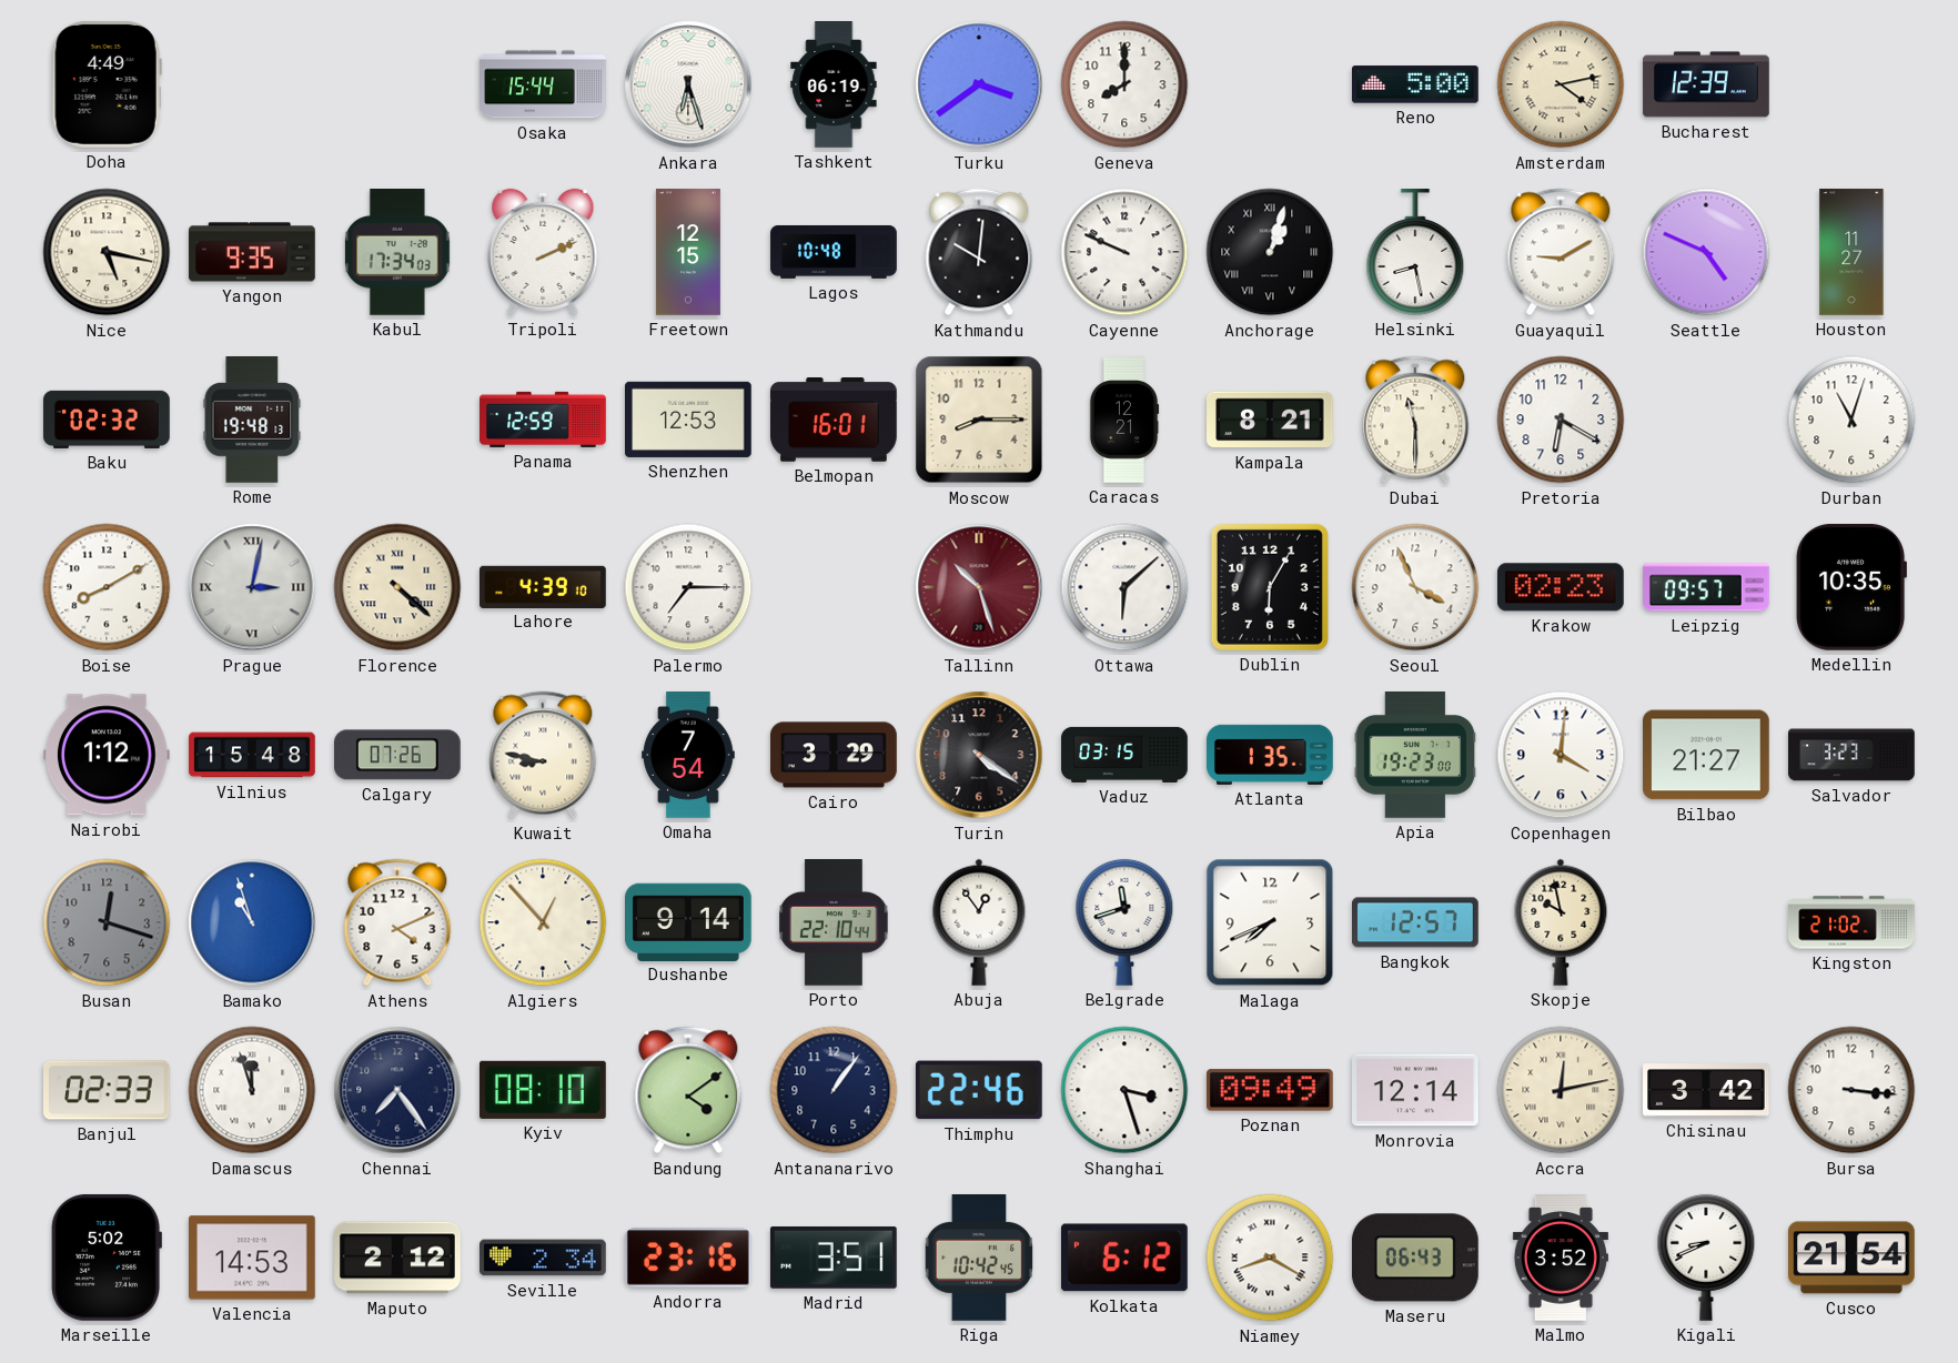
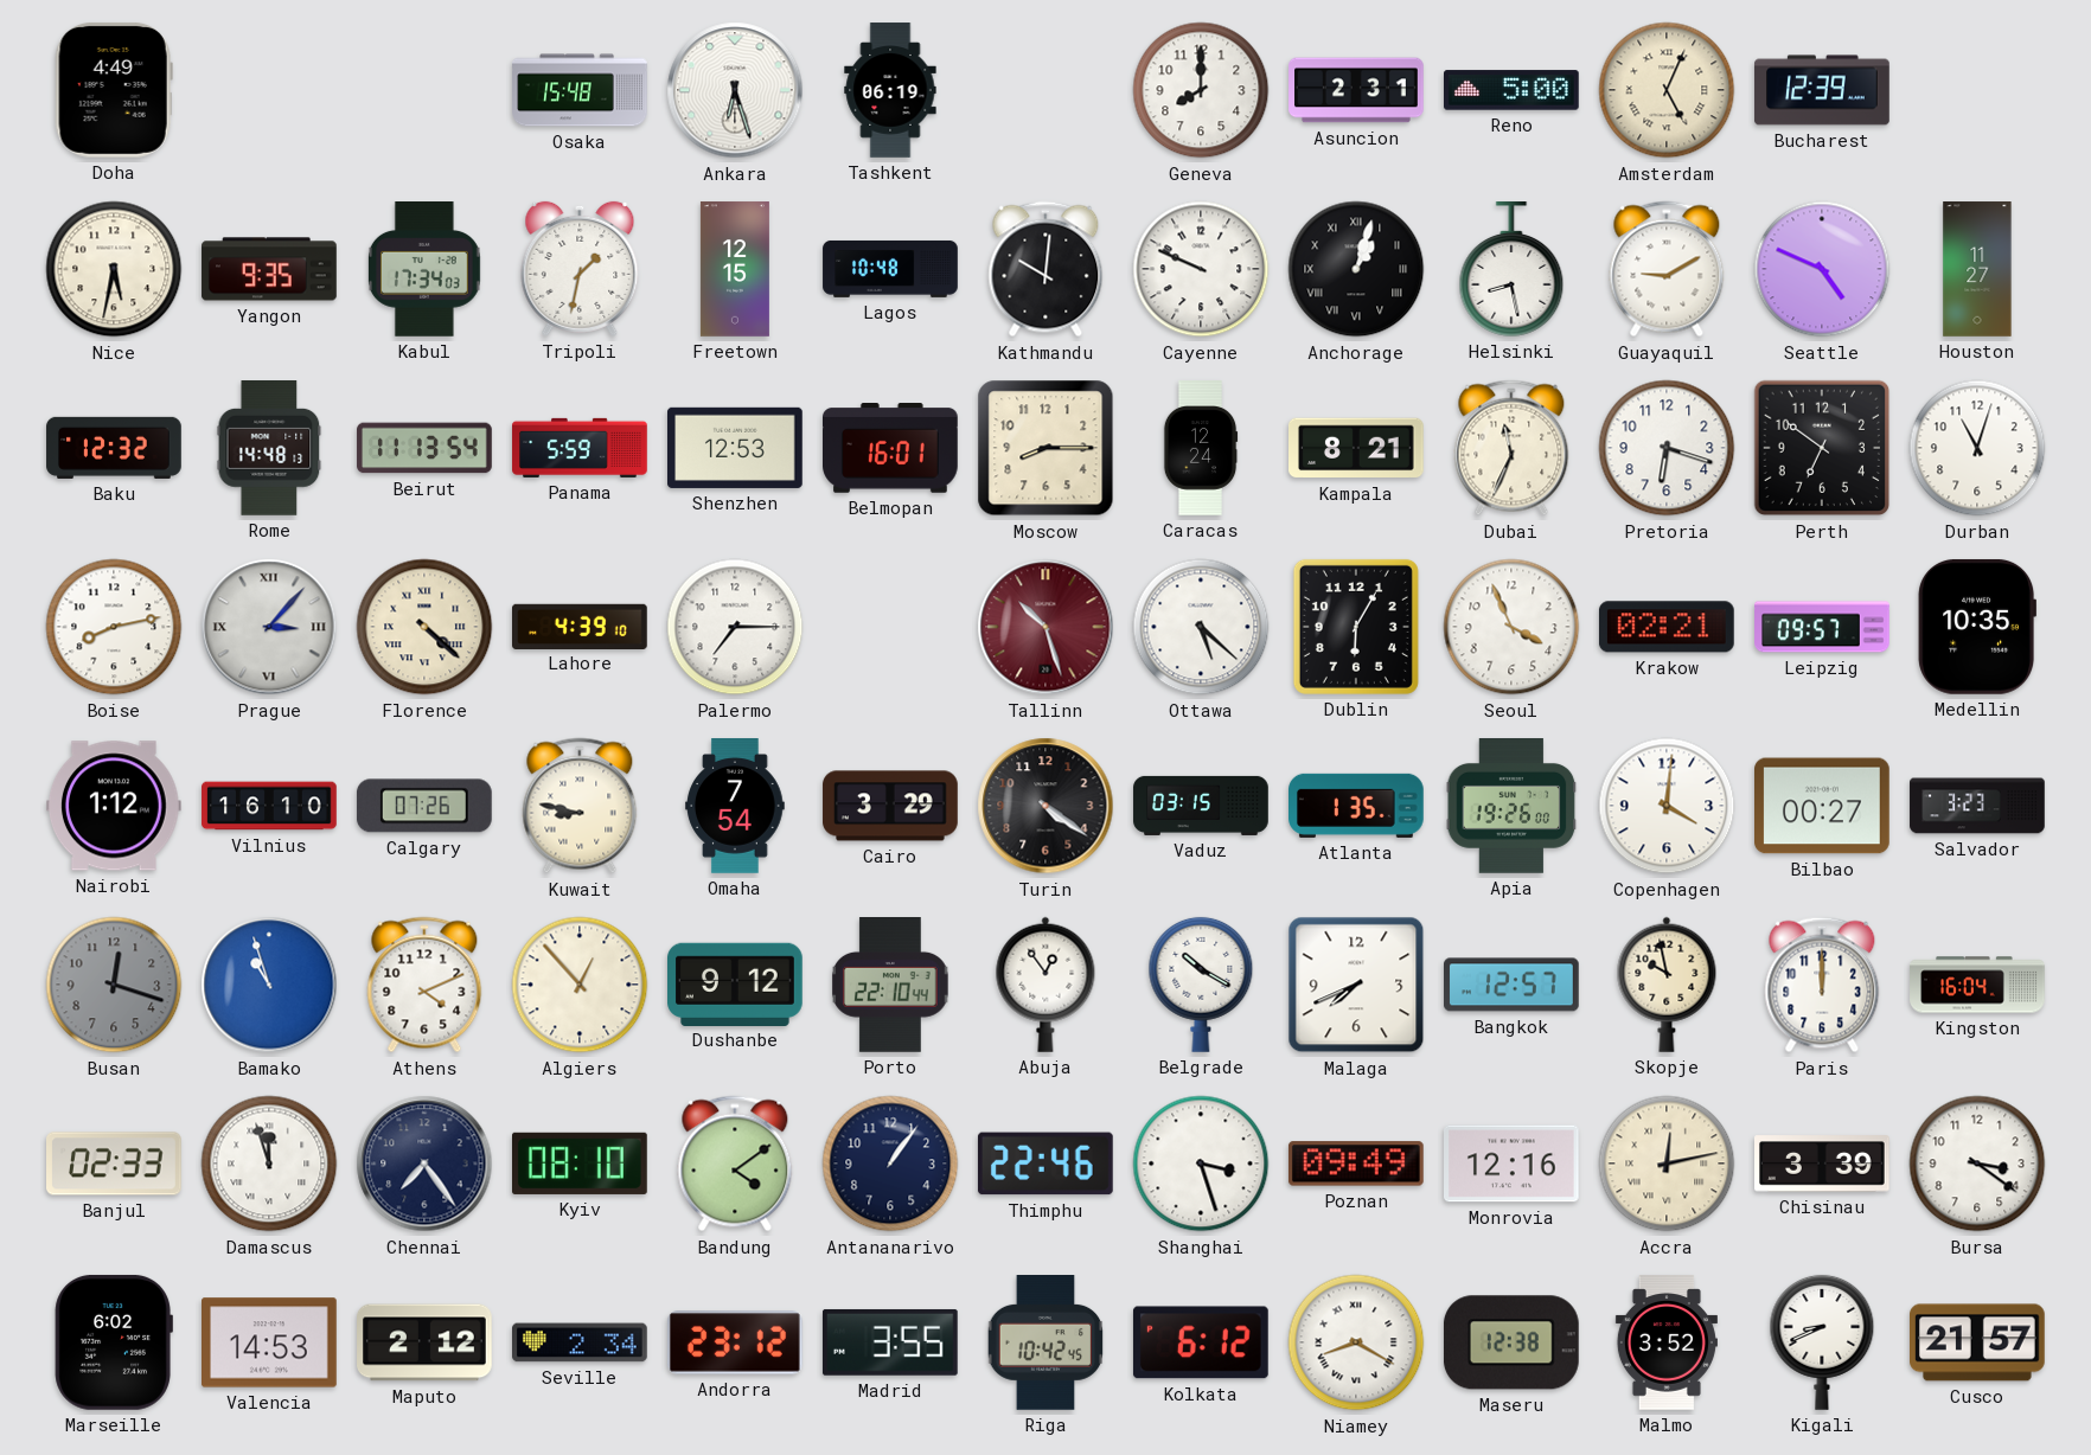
Osaka: 15:44 -> 15:48
Turku: 3:39 -> none
Asuncion: none -> 2:31
Amsterdam: 4:13 -> 5:04
Nice: 5:17 -> 5:32
Tripoli: 2:11 -> 1:32
Baku: 02:32 -> 12:32
Rome: 19:48 -> 14:48
Beirut: none -> 11:13
Panama: 12:59 -> 5:59
Caracas: 12:21 -> 12:24
Dubai: 11:30 -> 11:34
Pretoria: 6:20 -> 6:18
Perth: none -> 6:51
Boise: 8:10 -> 8:13
Prague: 3:02 -> 3:07
Ottawa: 6:08 -> 5:22
Krakow: 02:23 -> 02:21
Vilnius: 15:48 -> 16:10
Apia: 19:23 -> 19:26
Bilbao: 21:27 -> 00:27
Dushanbe: 9:14 -> 9:12
Belgrade: 11:42 -> 10:20
Paris: none -> 12:00
Kingston: 21:02 -> 16:04
Monrovia: 12:14 -> 12:16
Chisinau: 3:42 -> 3:39
Bursa: 3:16 -> 3:21
Marseille: 5:02 -> 6:02
Andorra: 23:16 -> 23:12
Madrid: 3:51 -> 3:55
Maseru: 06:43 -> 12:38
Cusco: 21:54 -> 21:57
